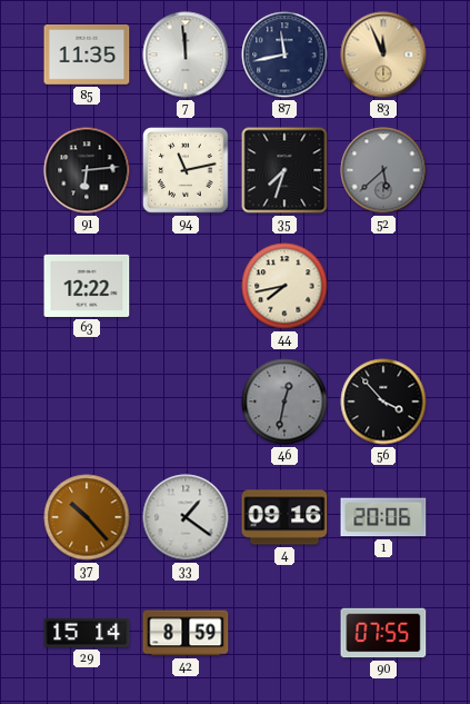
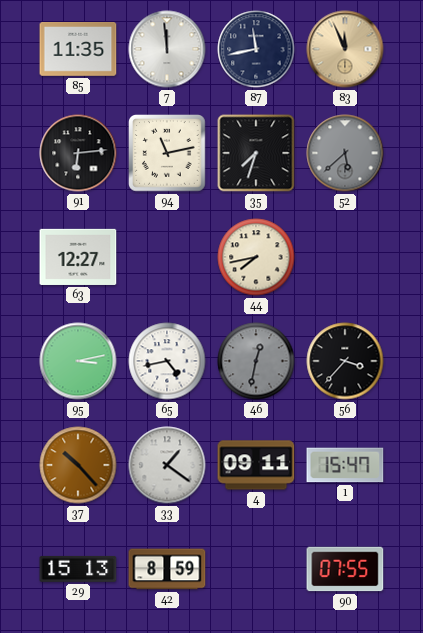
63: 12:22 -> 12:27
95: none -> 3:13
65: none -> 4:43
56: 3:53 -> 3:37
4: 09:16 -> 09:11
1: 20:06 -> 15:47
29: 15:14 -> 15:13
